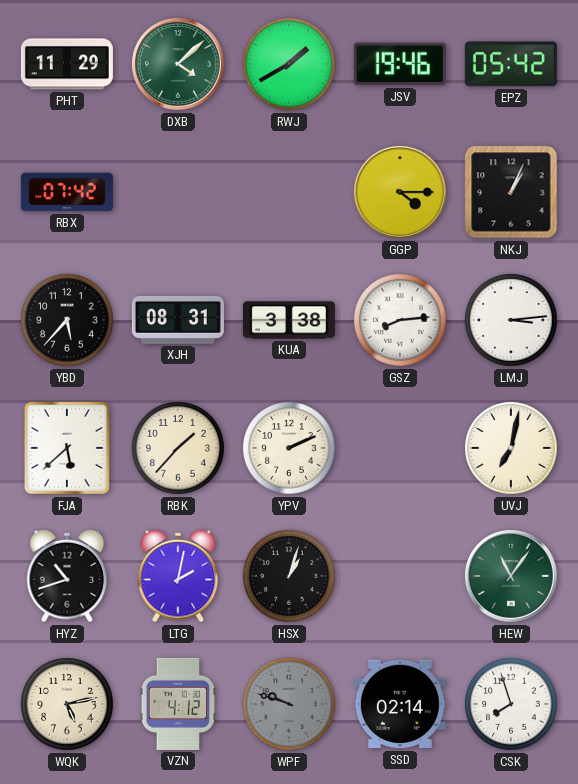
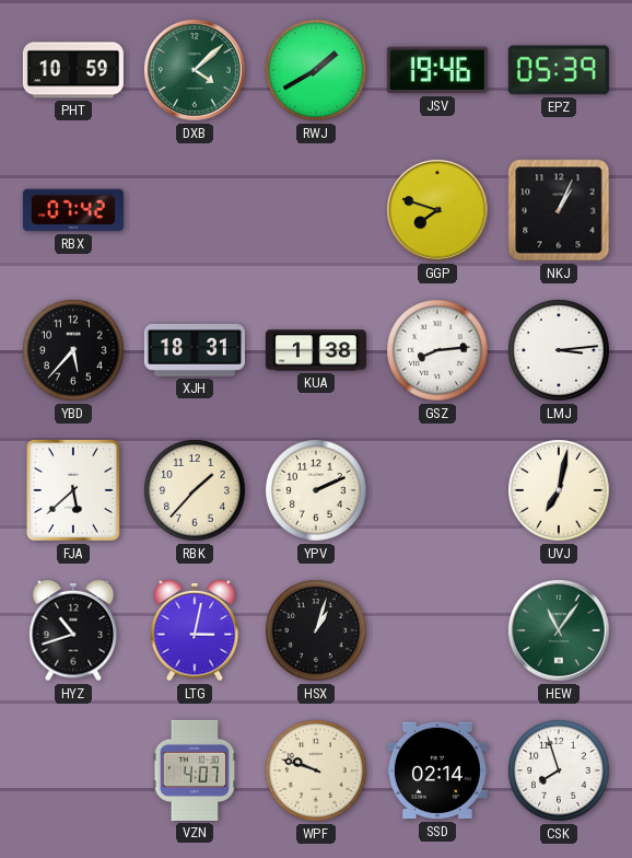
PHT: 11:29 -> 10:59
EPZ: 05:42 -> 05:39
GGP: 4:15 -> 7:48
XJH: 08:31 -> 18:31
KUA: 3:38 -> 1:38
LTG: 2:02 -> 3:02
WQK: 5:13 -> none
VZN: 4:12 -> 4:07
WPF dial: grey -> cream
